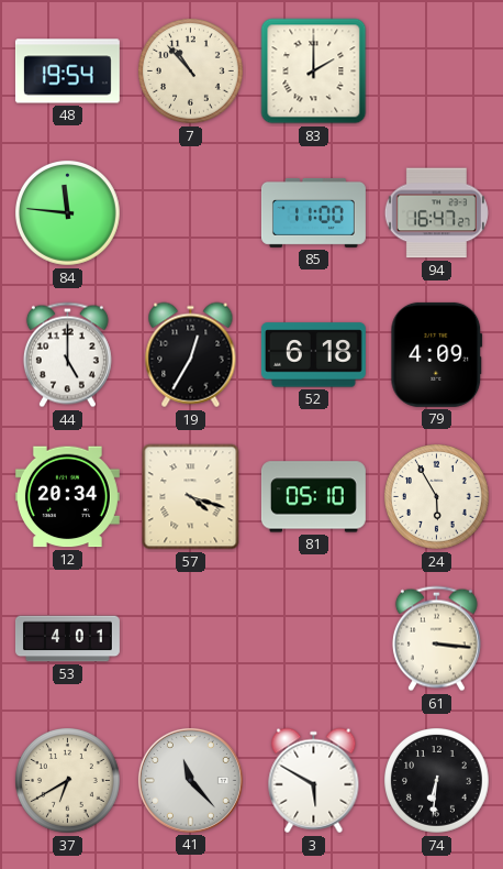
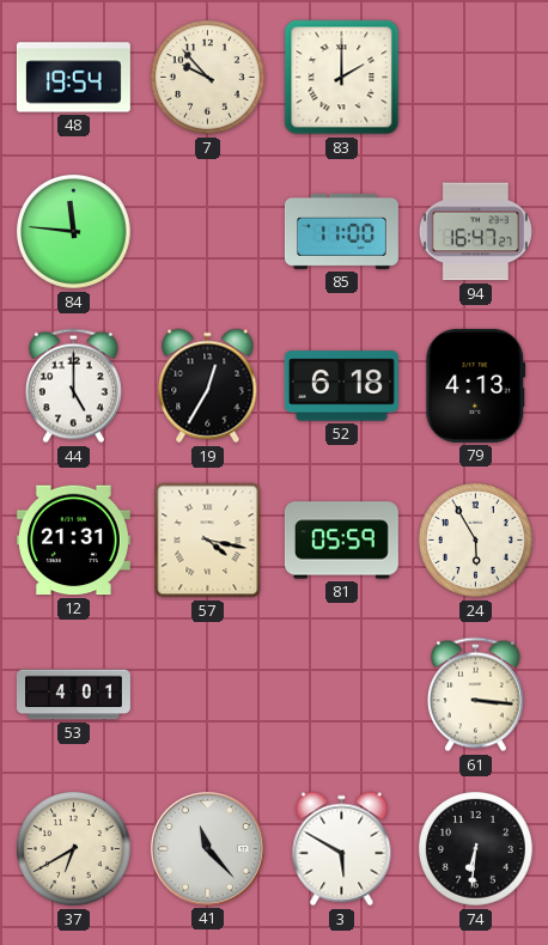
7: 10:53 -> 9:53
79: 4:09 -> 4:13
12: 20:34 -> 21:31
57: 4:18 -> 4:17
81: 05:10 -> 05:59
